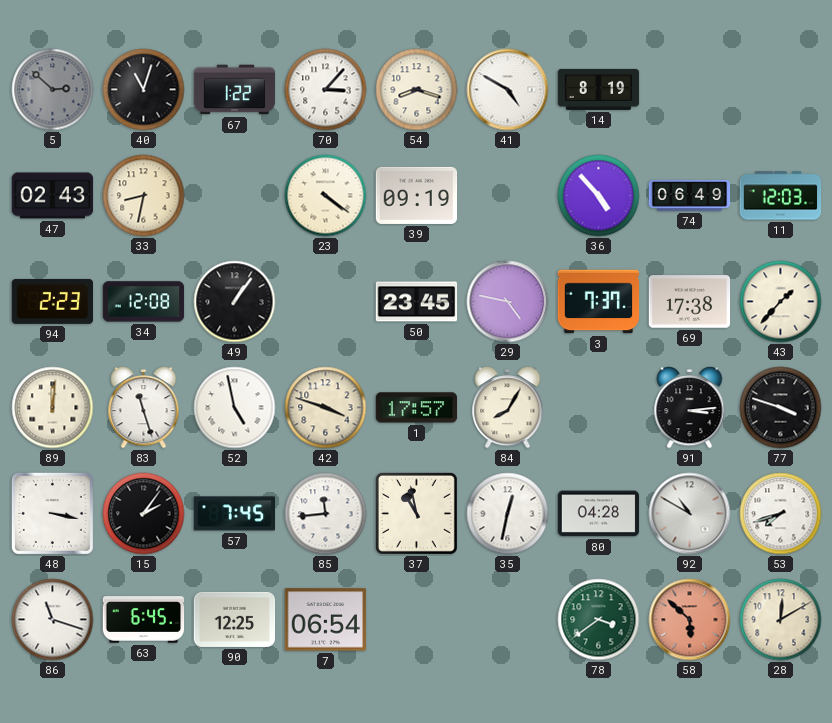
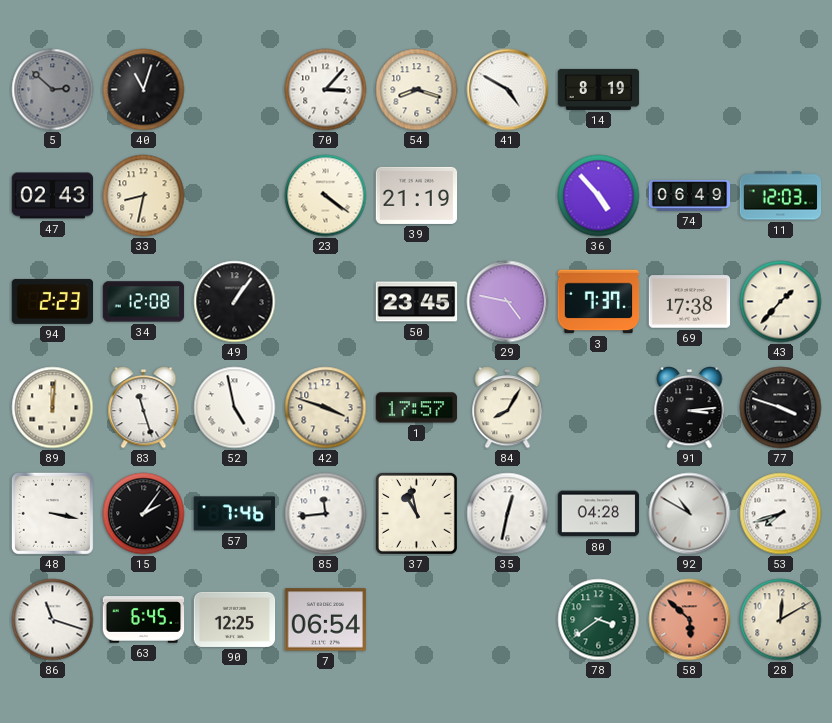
67: 1:22 -> none
39: 09:19 -> 21:19
57: 7:45 -> 7:46
